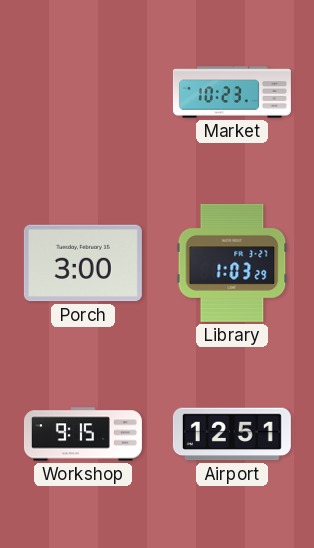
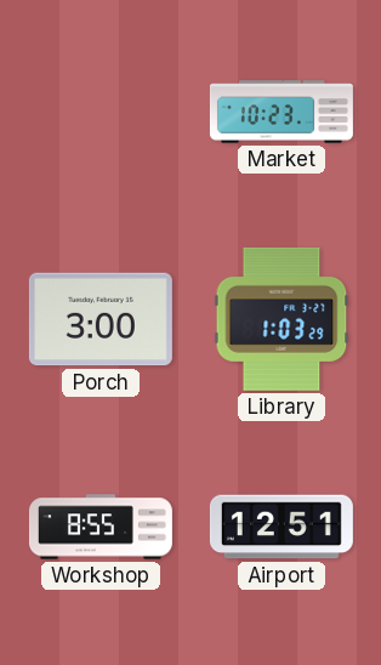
Workshop: 9:15 -> 8:55
